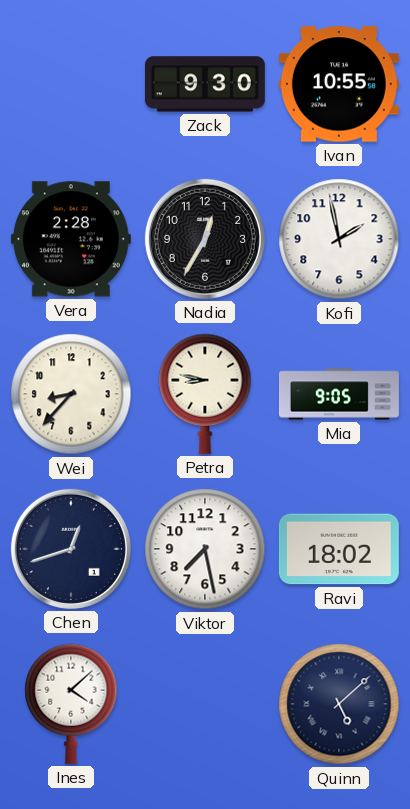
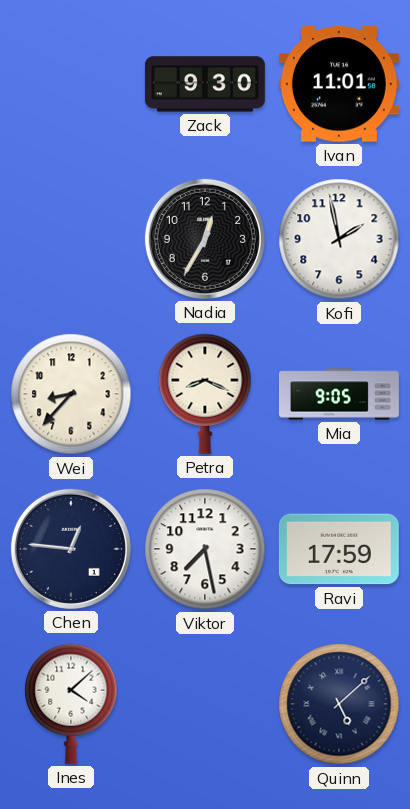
Ivan: 10:55 -> 11:01
Vera: 2:28 -> none
Petra: 8:47 -> 8:19
Chen: 12:42 -> 12:46
Ravi: 18:02 -> 17:59
